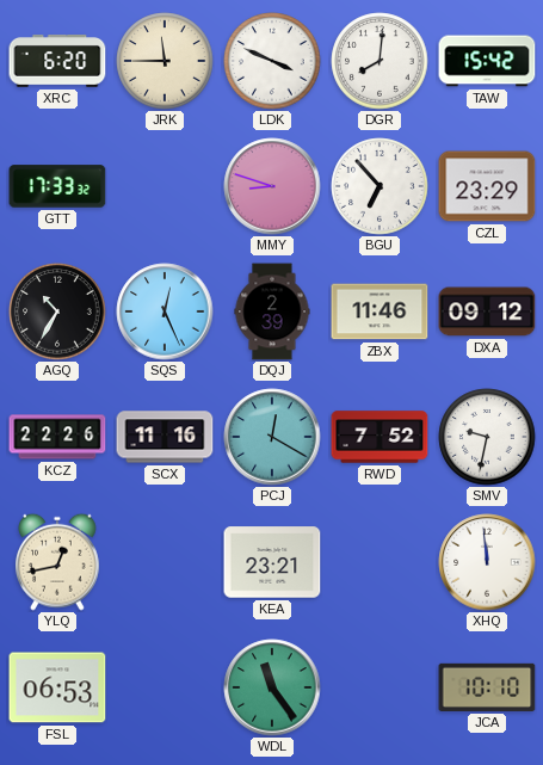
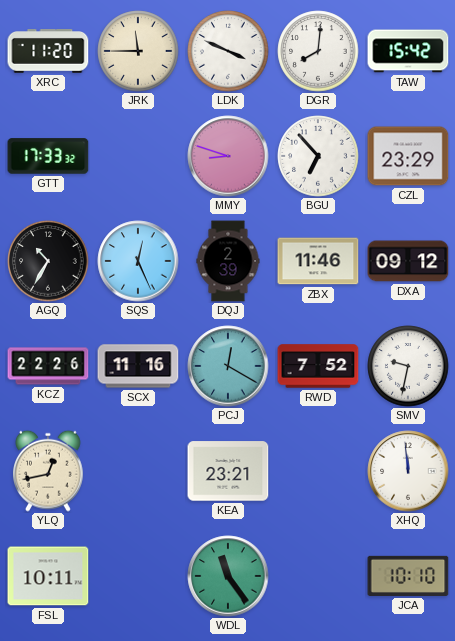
XRC: 6:20 -> 11:20
FSL: 06:53 -> 10:11
